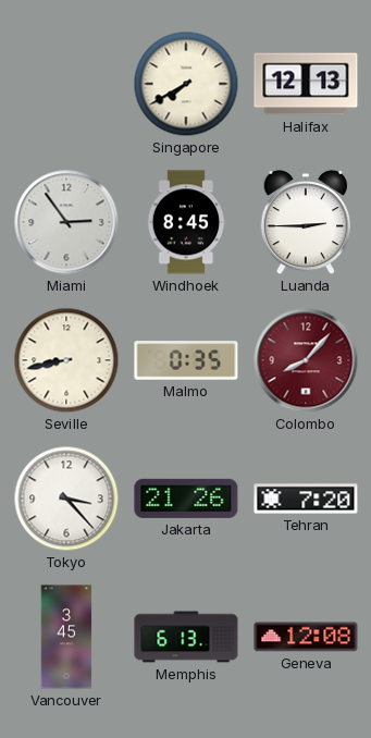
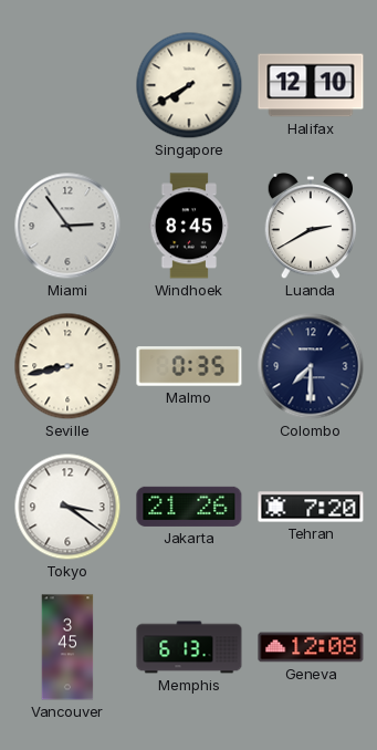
Halifax: 12:13 -> 12:10
Luanda: 2:45 -> 2:40
Colombo: 8:07 -> 7:30
Colombo dial: burgundy -> navy
Tokyo: 3:23 -> 3:21
